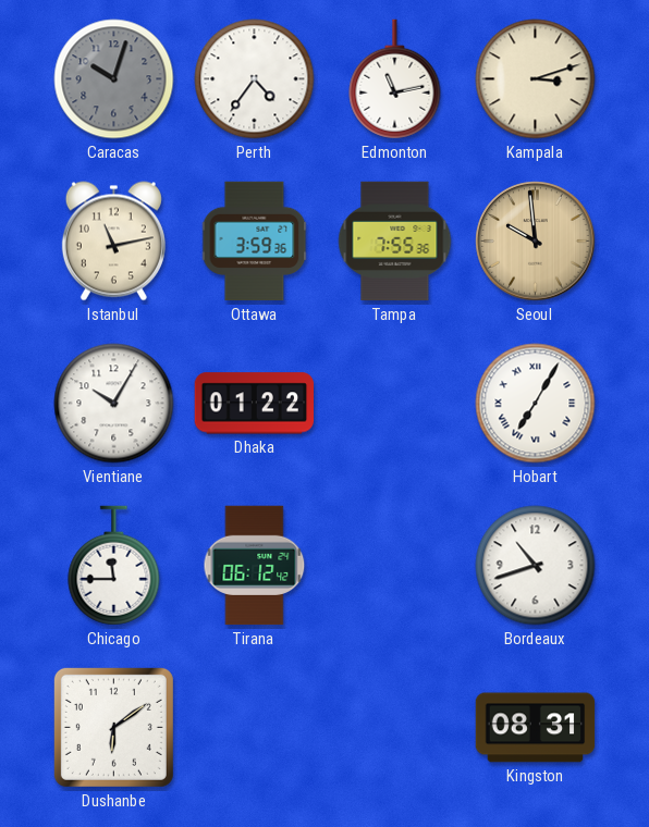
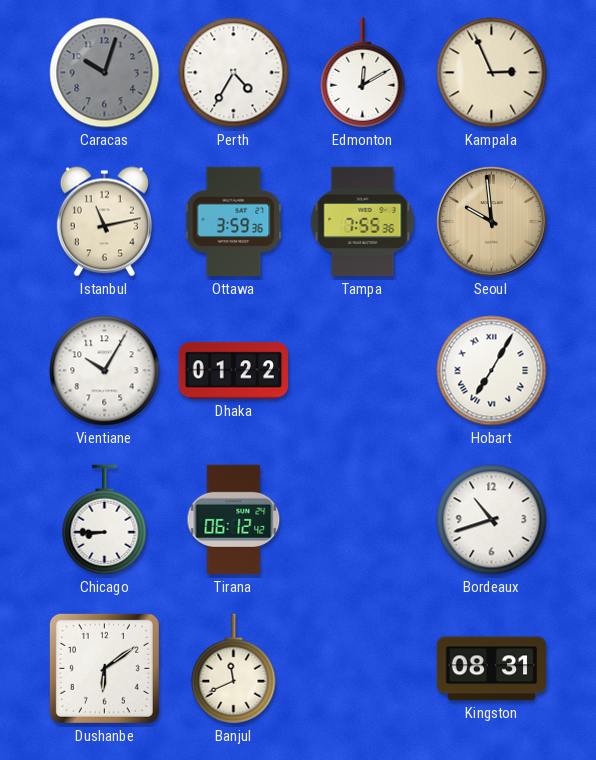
Perth: 4:36 -> 4:35
Edmonton: 11:13 -> 12:10
Kampala: 3:12 -> 2:56
Chicago: 11:45 -> 8:45
Banjul: none -> 11:41
